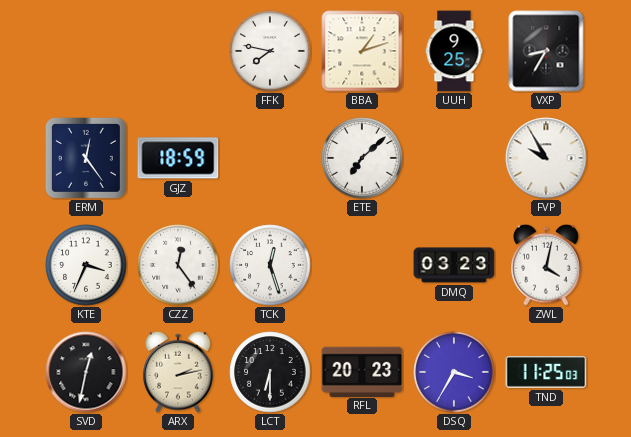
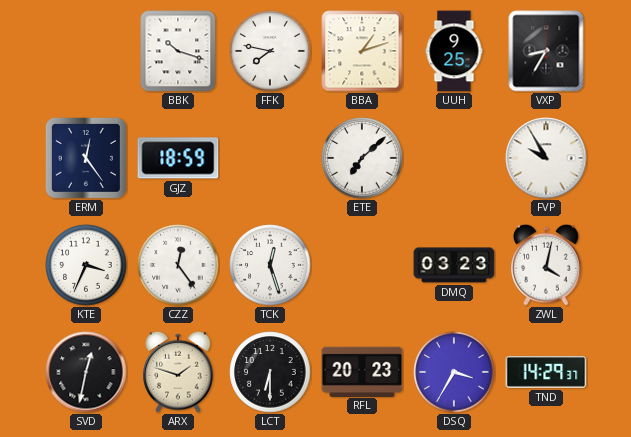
BBK: none -> 10:18
ARX: 2:13 -> 1:48
TND: 11:25 -> 14:29
